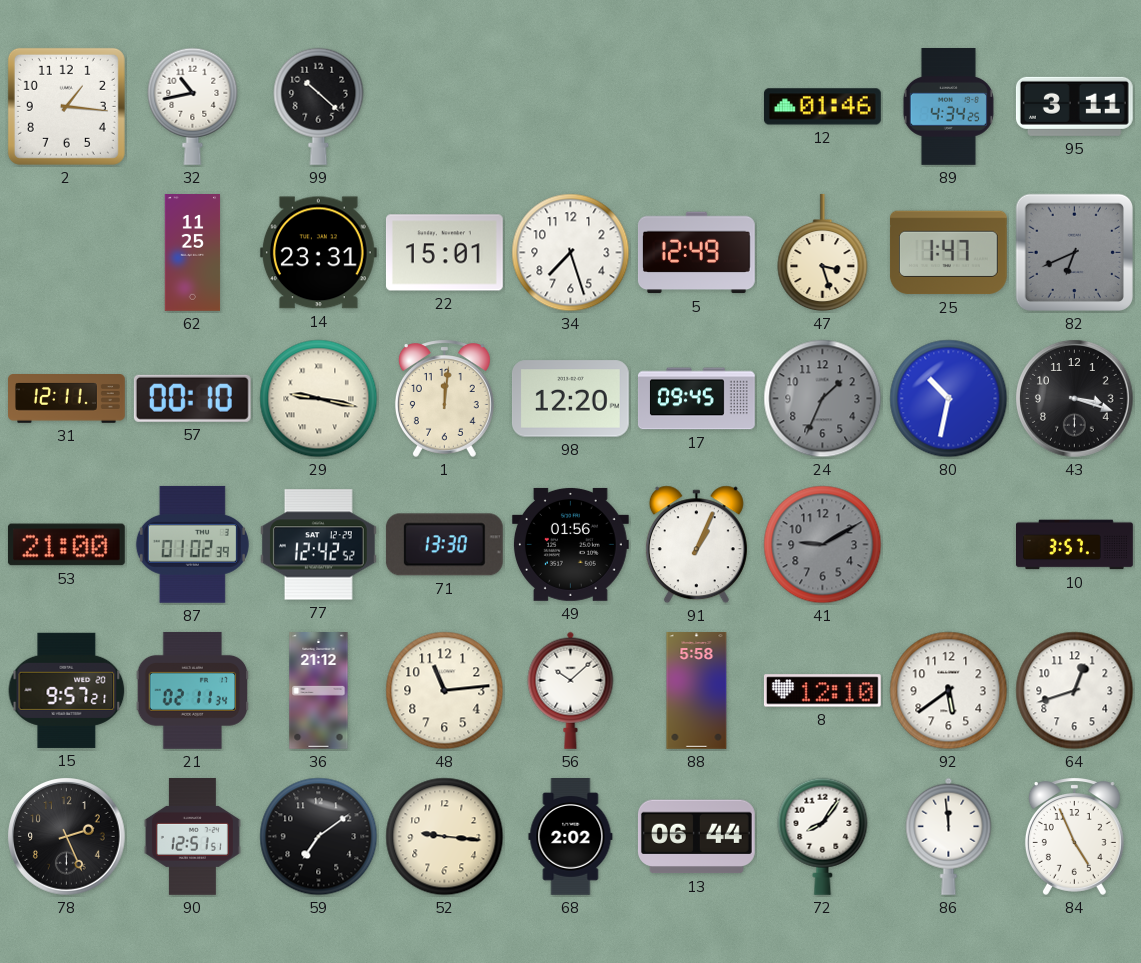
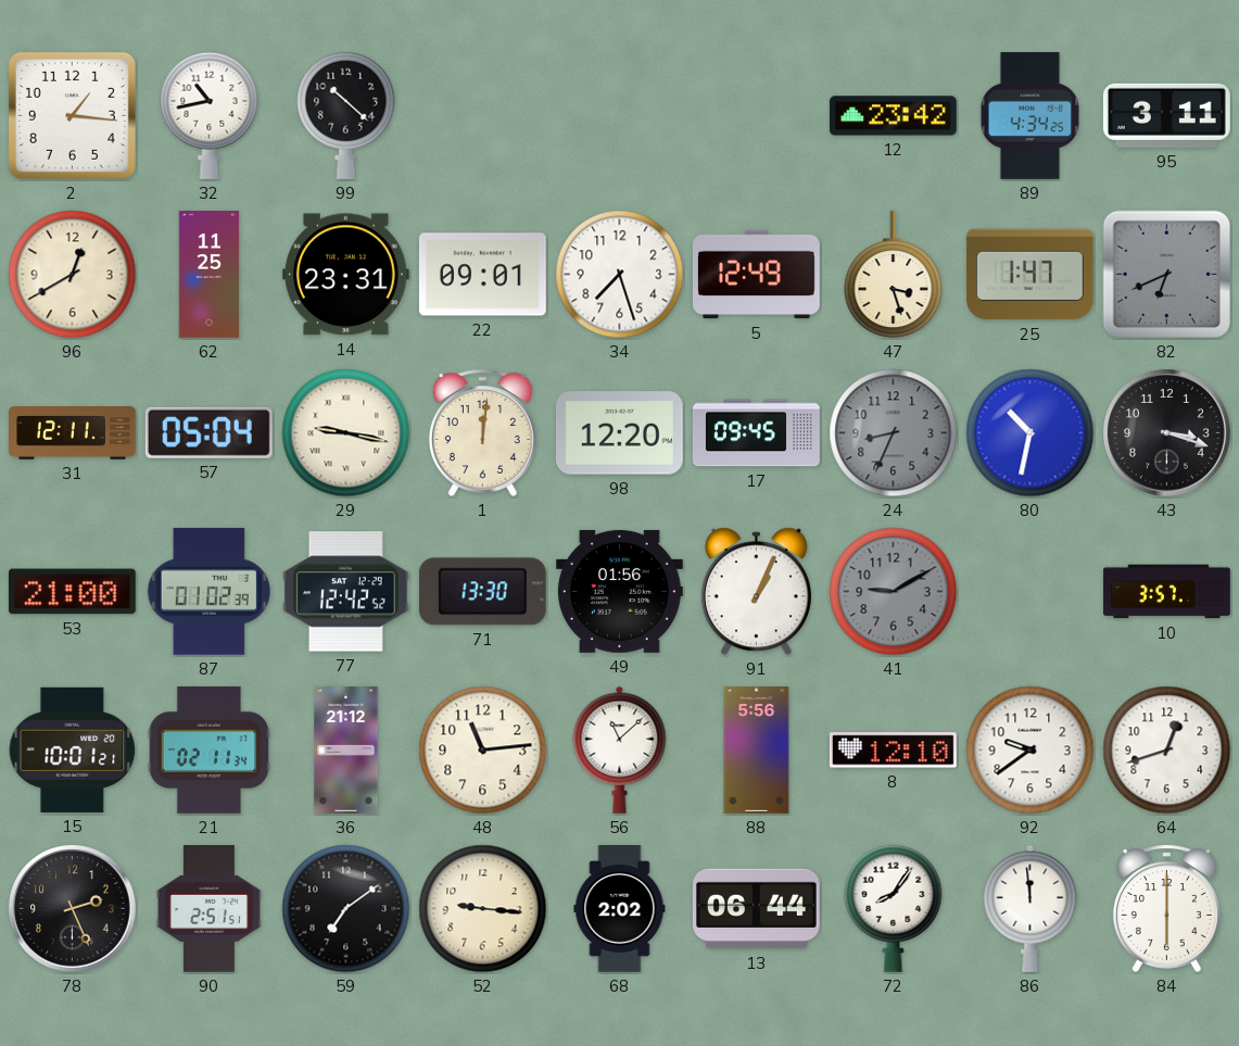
12: 01:46 -> 23:42
96: none -> 12:40
22: 15:01 -> 09:01
57: 00:10 -> 05:04
24: 1:34 -> 8:34
15: 9:57 -> 10:01
56: 10:08 -> 11:08
88: 5:58 -> 5:56
92: 5:39 -> 9:39
90: 12:51 -> 2:51
84: 4:56 -> 6:00
